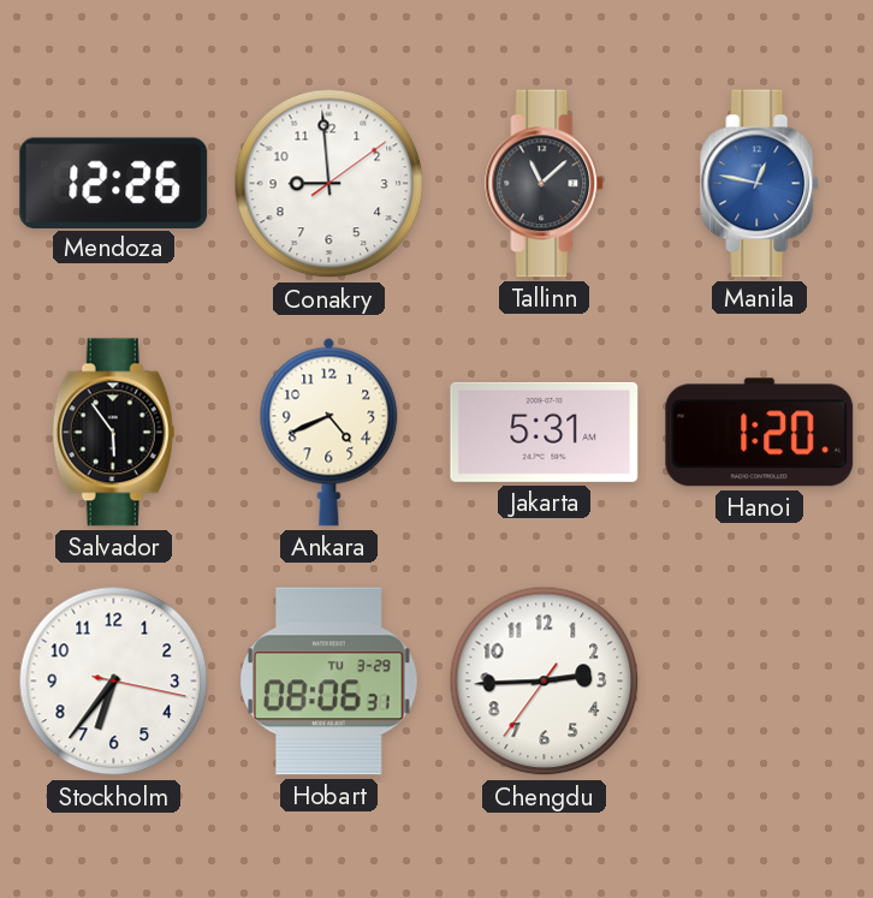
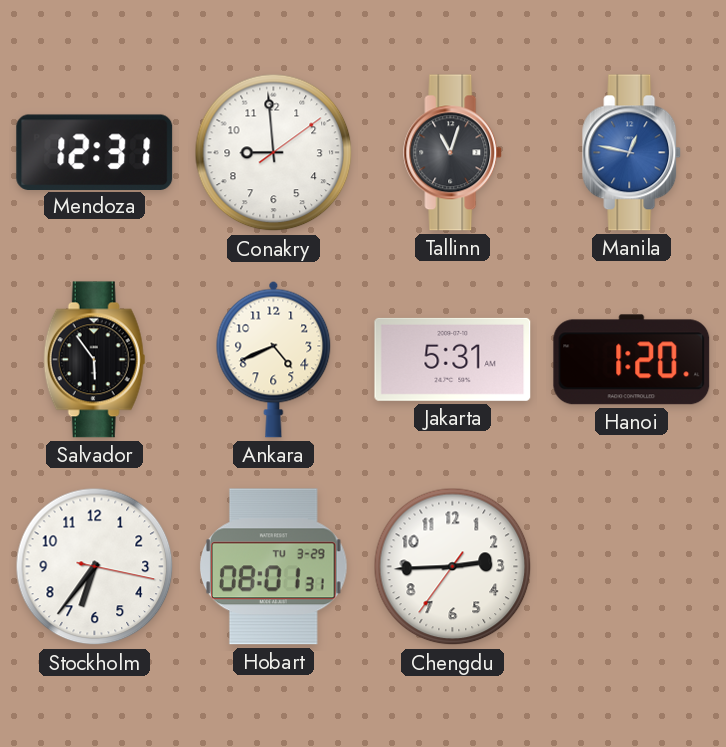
Mendoza: 12:26 -> 12:31
Tallinn: 11:08 -> 11:03
Hobart: 08:06 -> 08:01
